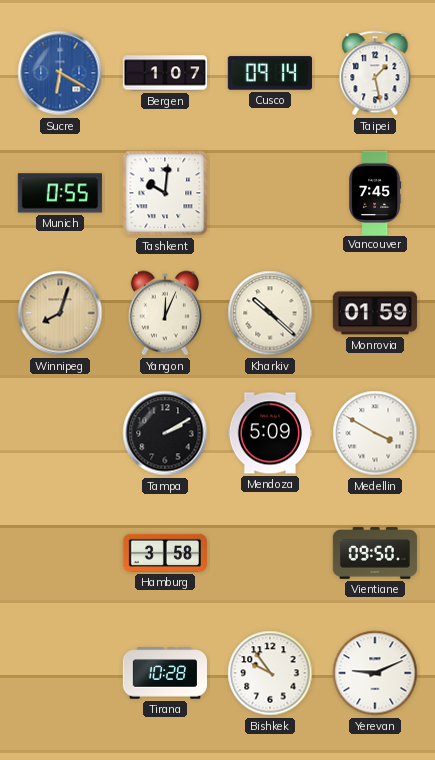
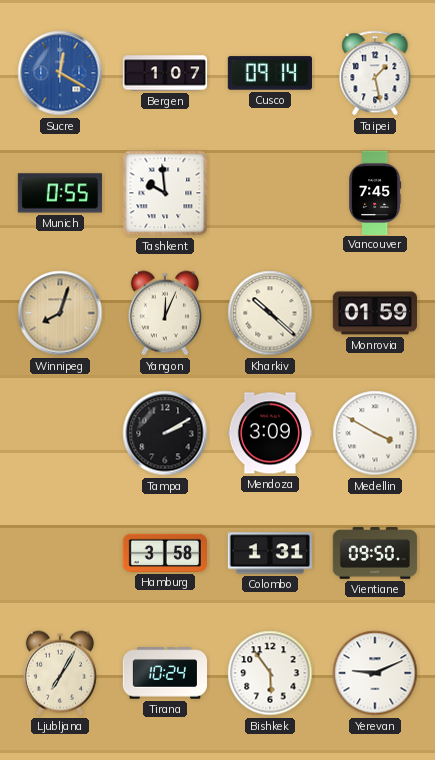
Sucre: 6:20 -> 12:20
Tashkent: 10:01 -> 9:59
Mendoza: 5:09 -> 3:09
Colombo: none -> 1:31
Ljubljana: none -> 7:05
Tirana: 10:28 -> 10:24
Bishkek: 9:54 -> 5:54
